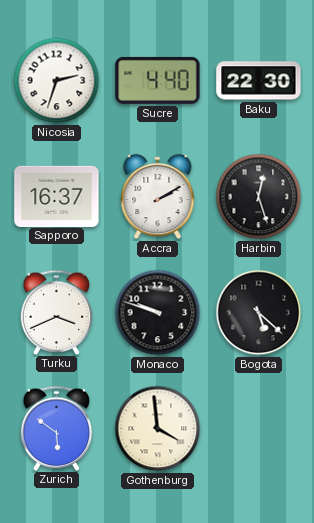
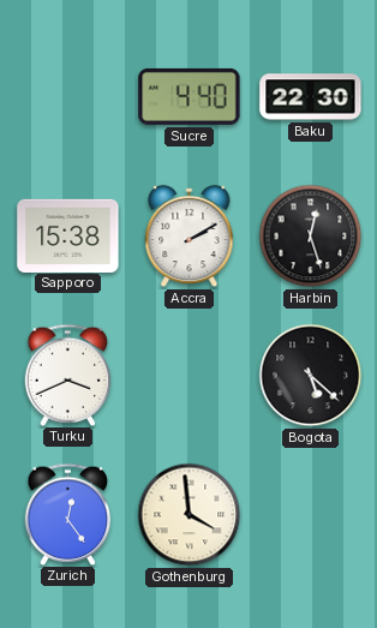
Nicosia: 2:33 -> none
Sapporo: 16:37 -> 15:38
Monaco: 9:48 -> none
Zurich: 5:51 -> 12:24
